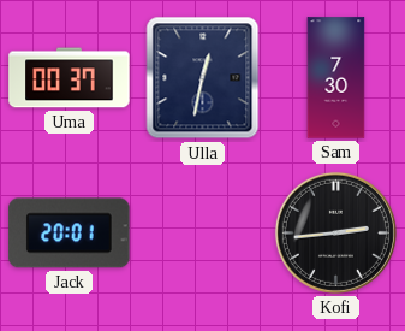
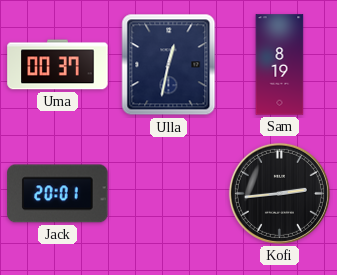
Sam: 7:30 -> 8:19
